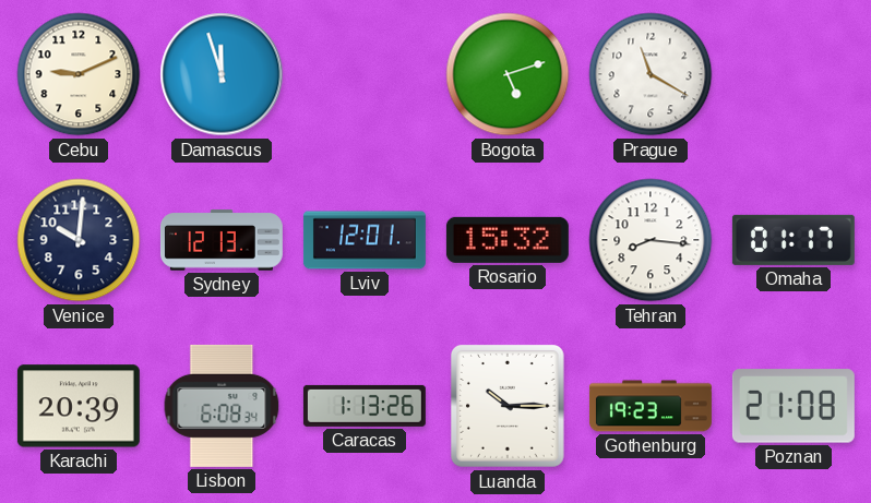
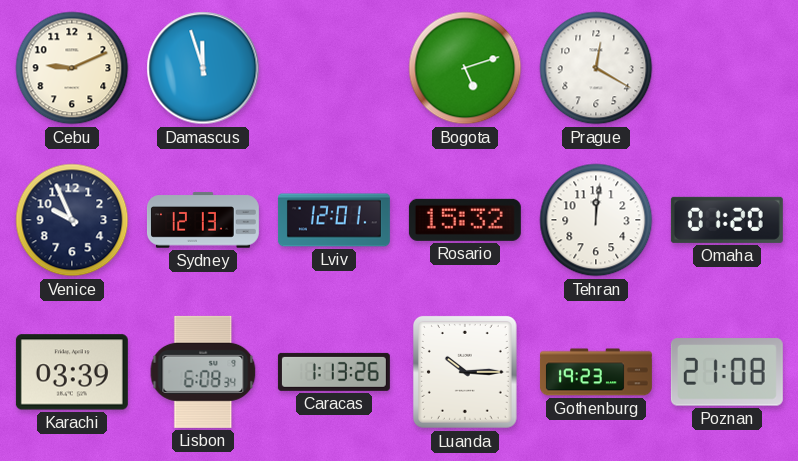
Prague: 11:20 -> 12:20
Venice: 10:01 -> 9:56
Tehran: 8:16 -> 12:01
Omaha: 01:17 -> 01:20
Karachi: 20:39 -> 03:39
